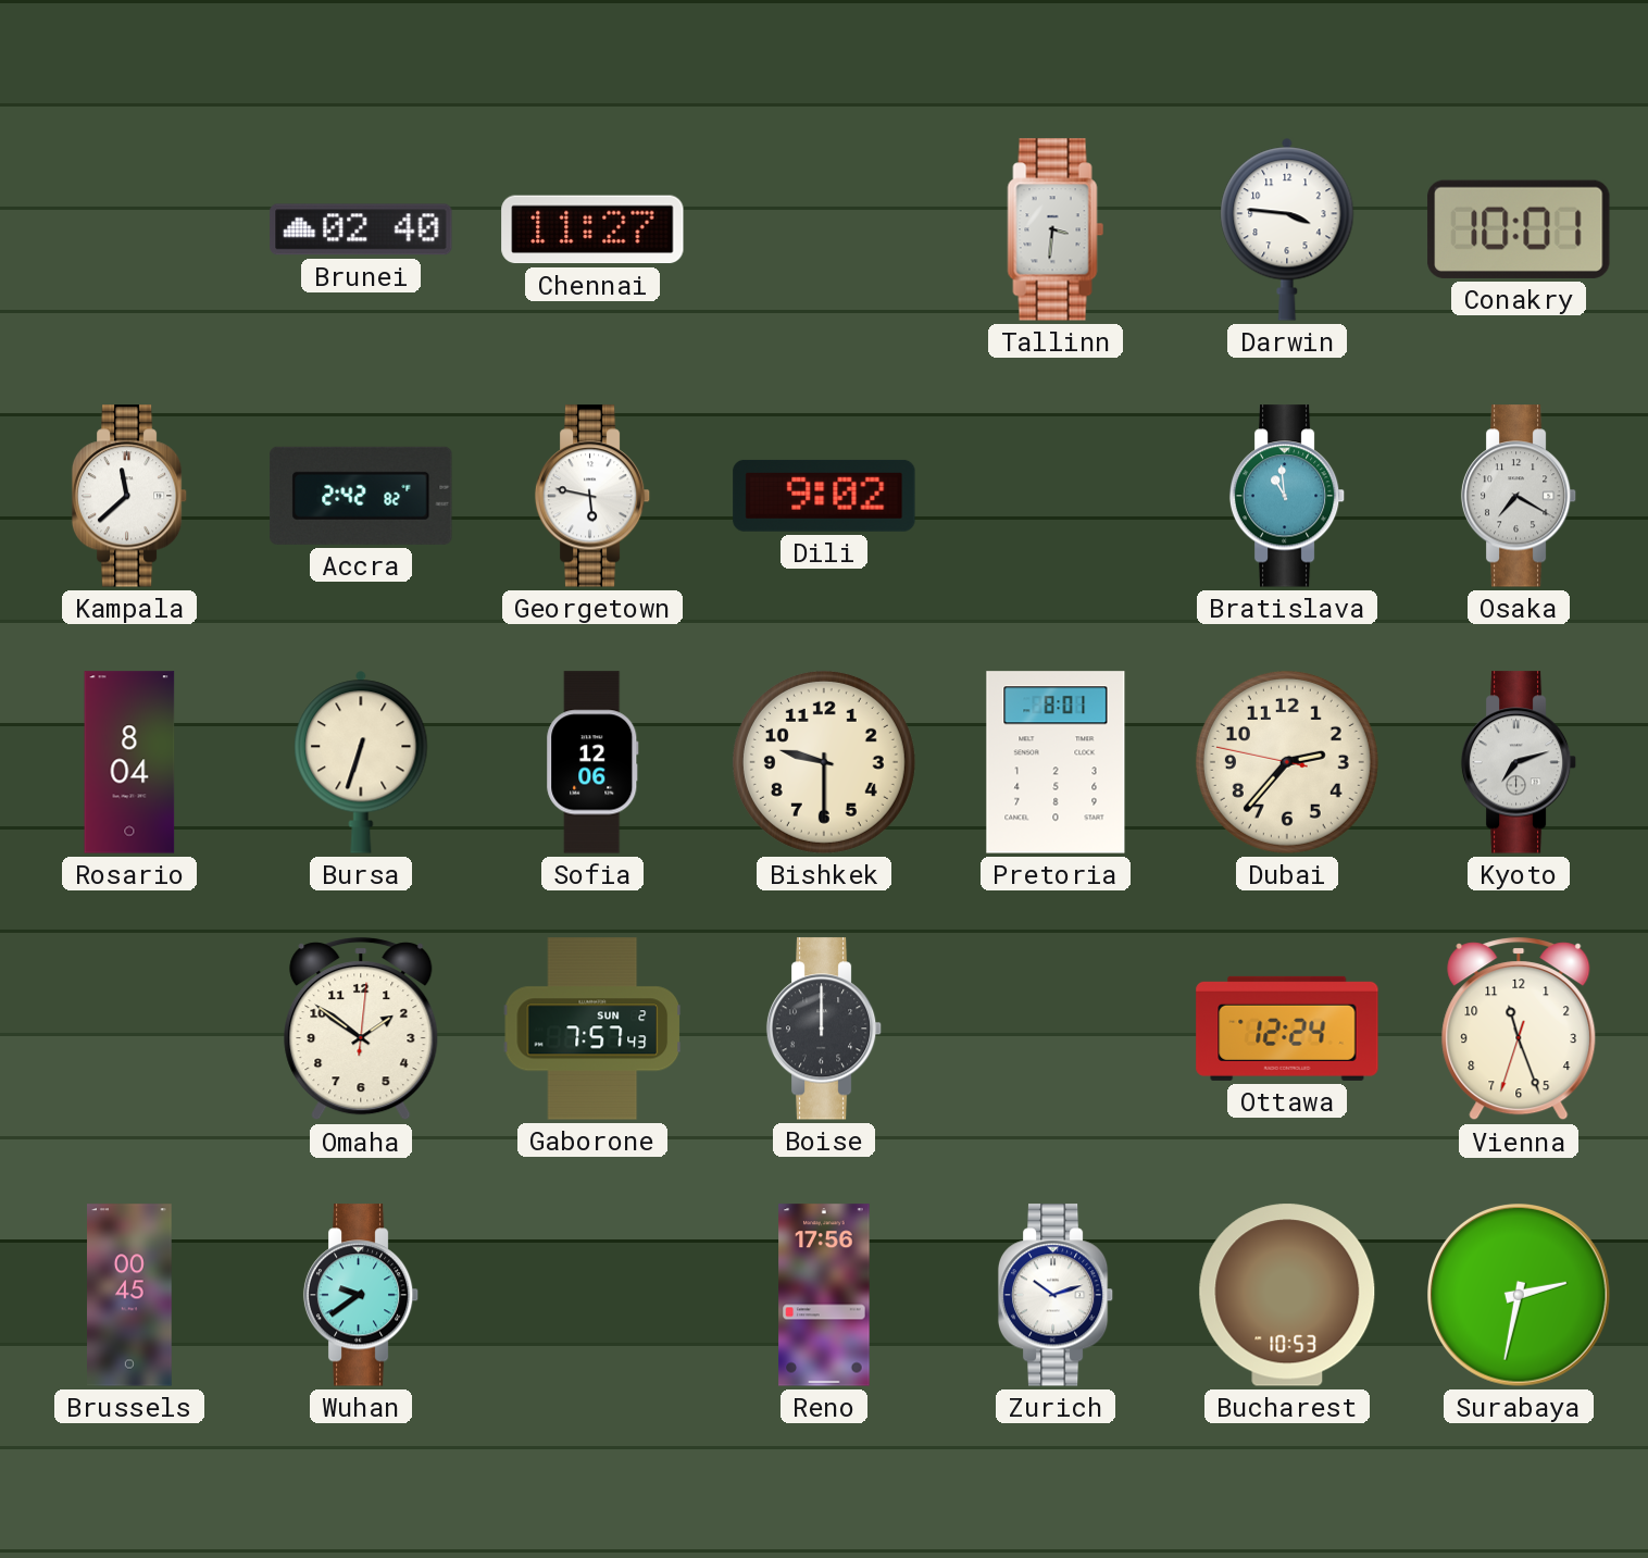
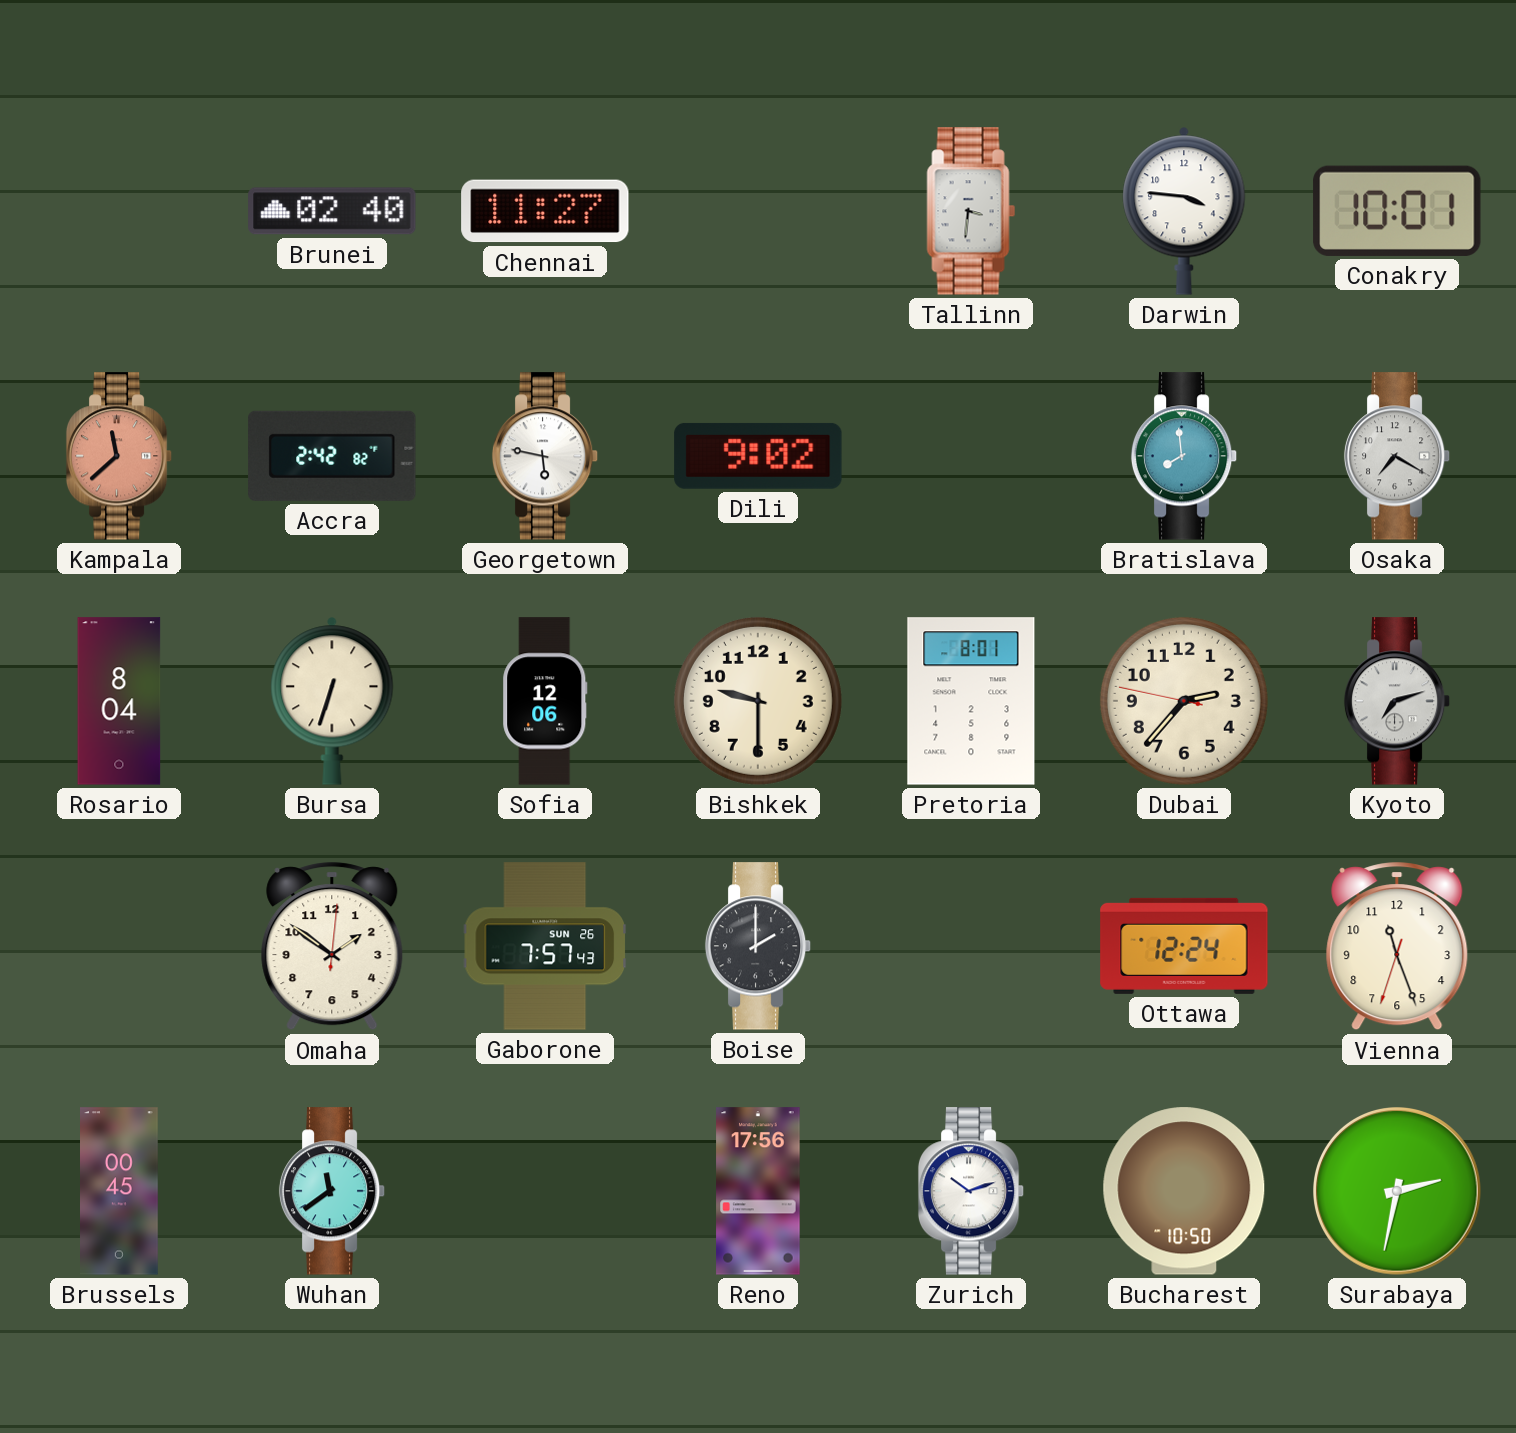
Kampala dial: white -> salmon
Bratislava: 10:59 -> 7:59
Gaborone date: SUN 2 -> SUN 26
Boise: 12:00 -> 2:00
Wuhan: 9:39 -> 11:39
Bucharest: 10:53 -> 10:50
